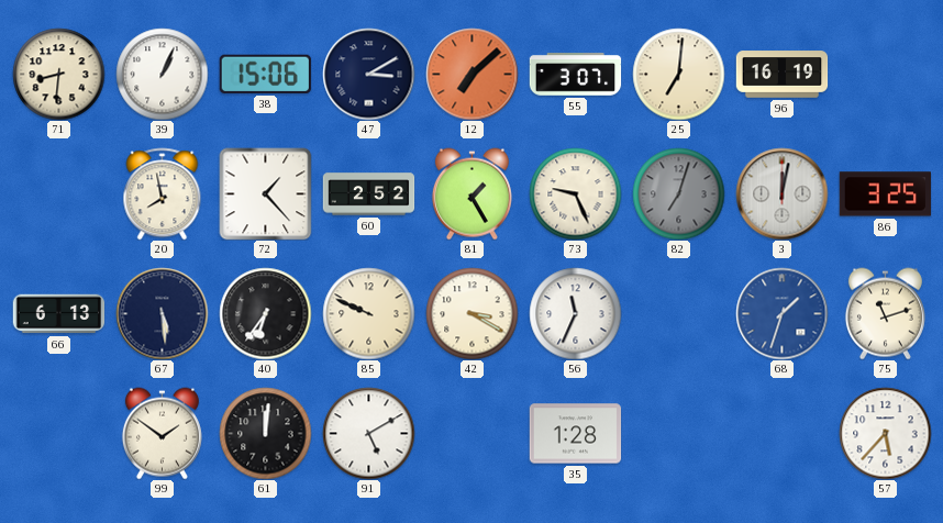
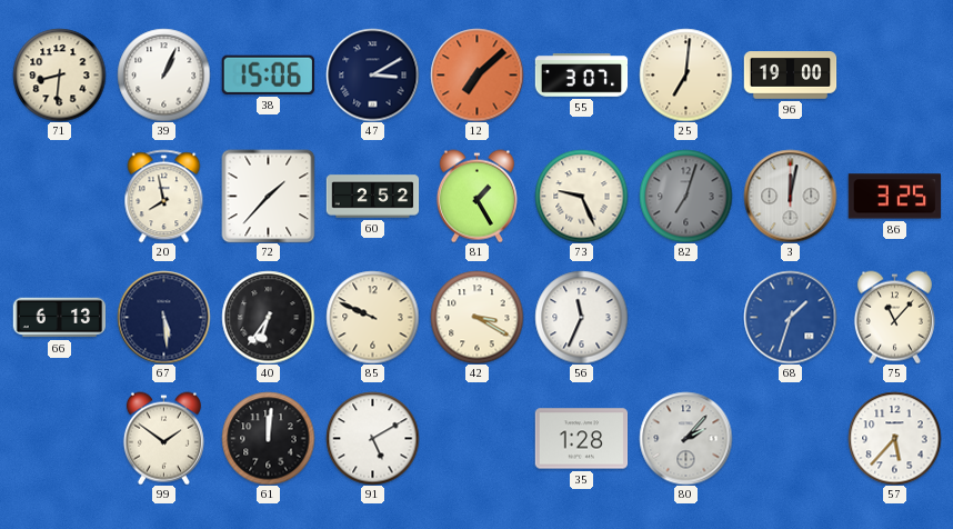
96: 16:19 -> 19:00
72: 1:23 -> 1:37
75: 11:12 -> 11:07
80: none -> 2:07
